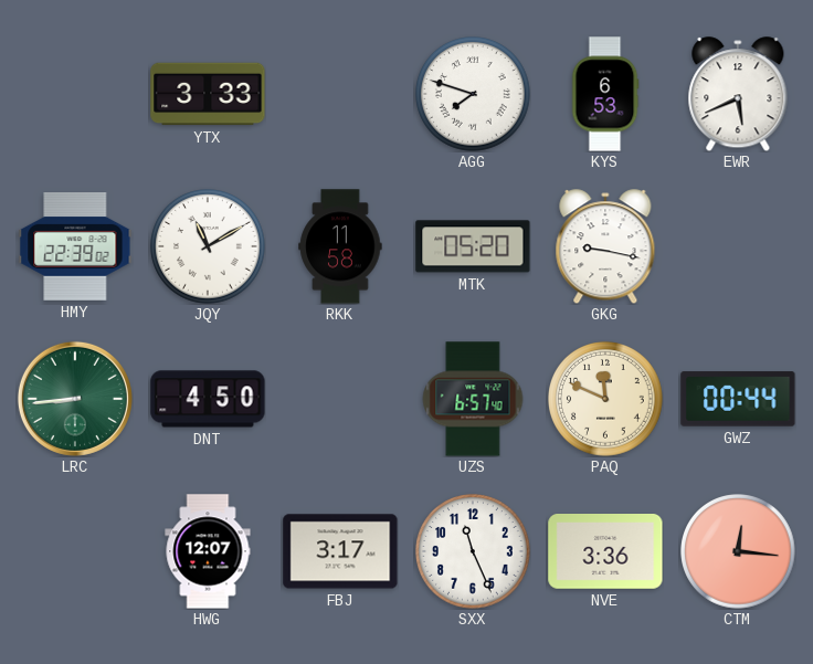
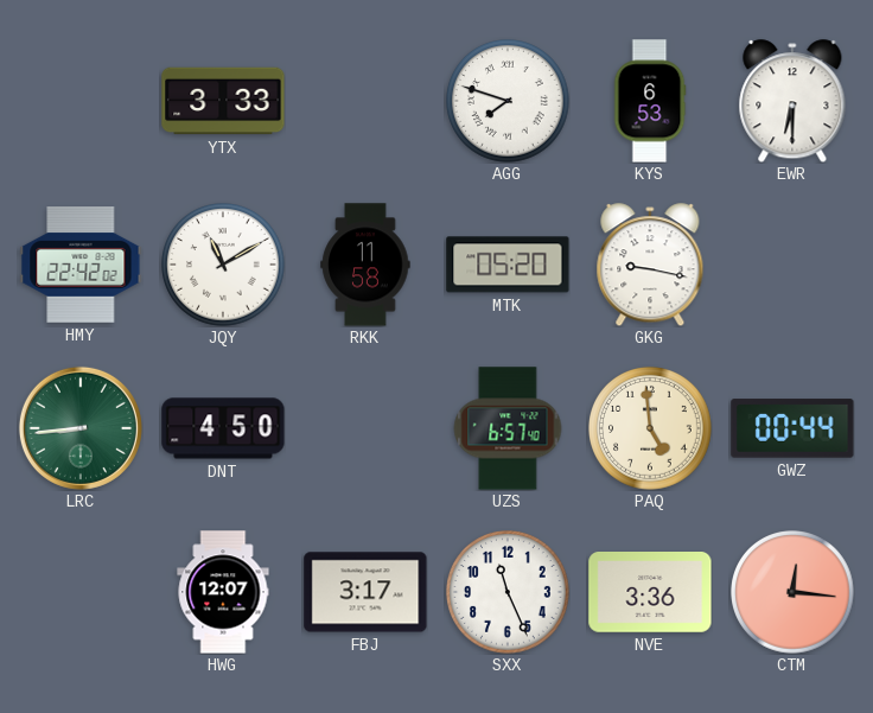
EWR: 5:41 -> 6:30
HMY: 22:39 -> 22:42
PAQ: 11:49 -> 4:59
